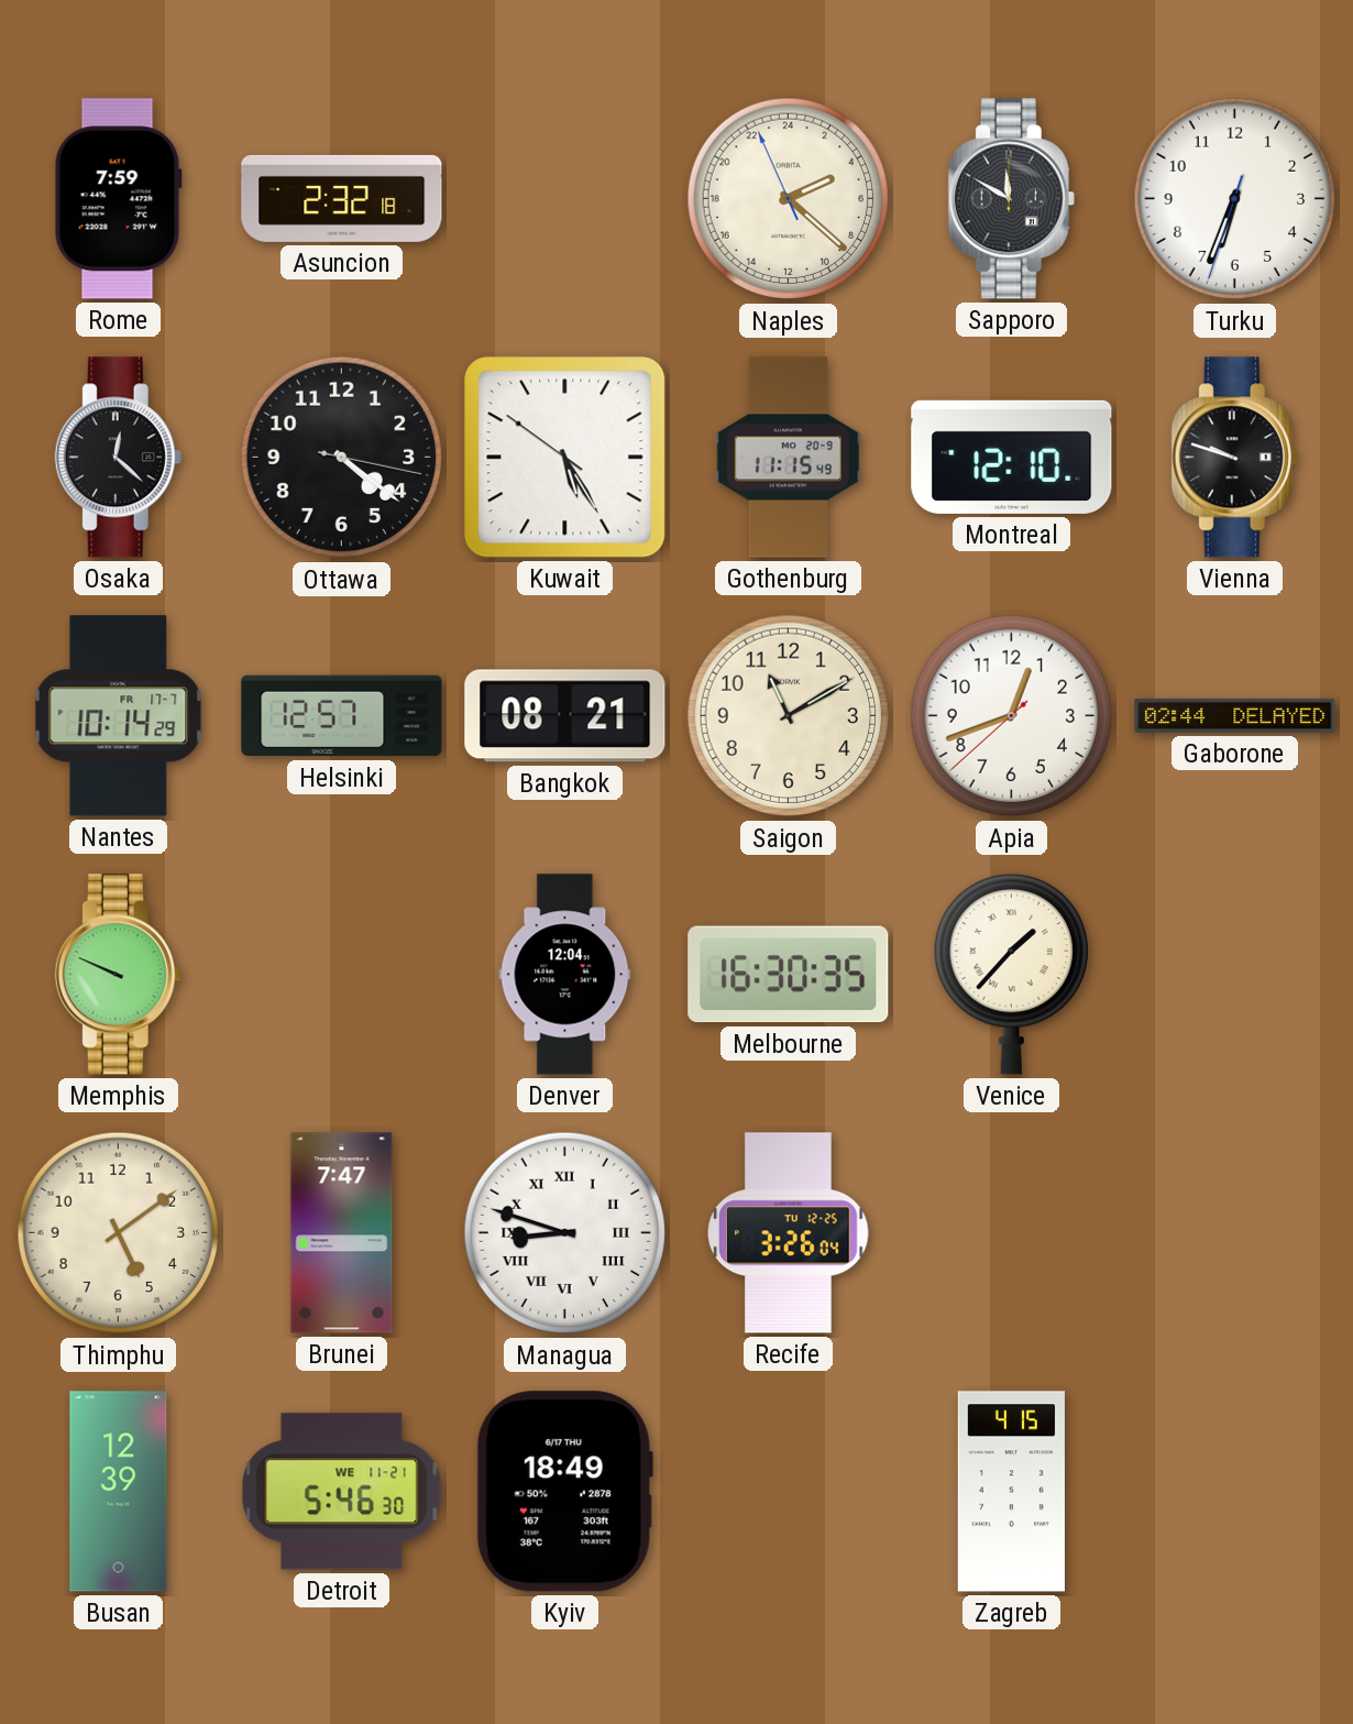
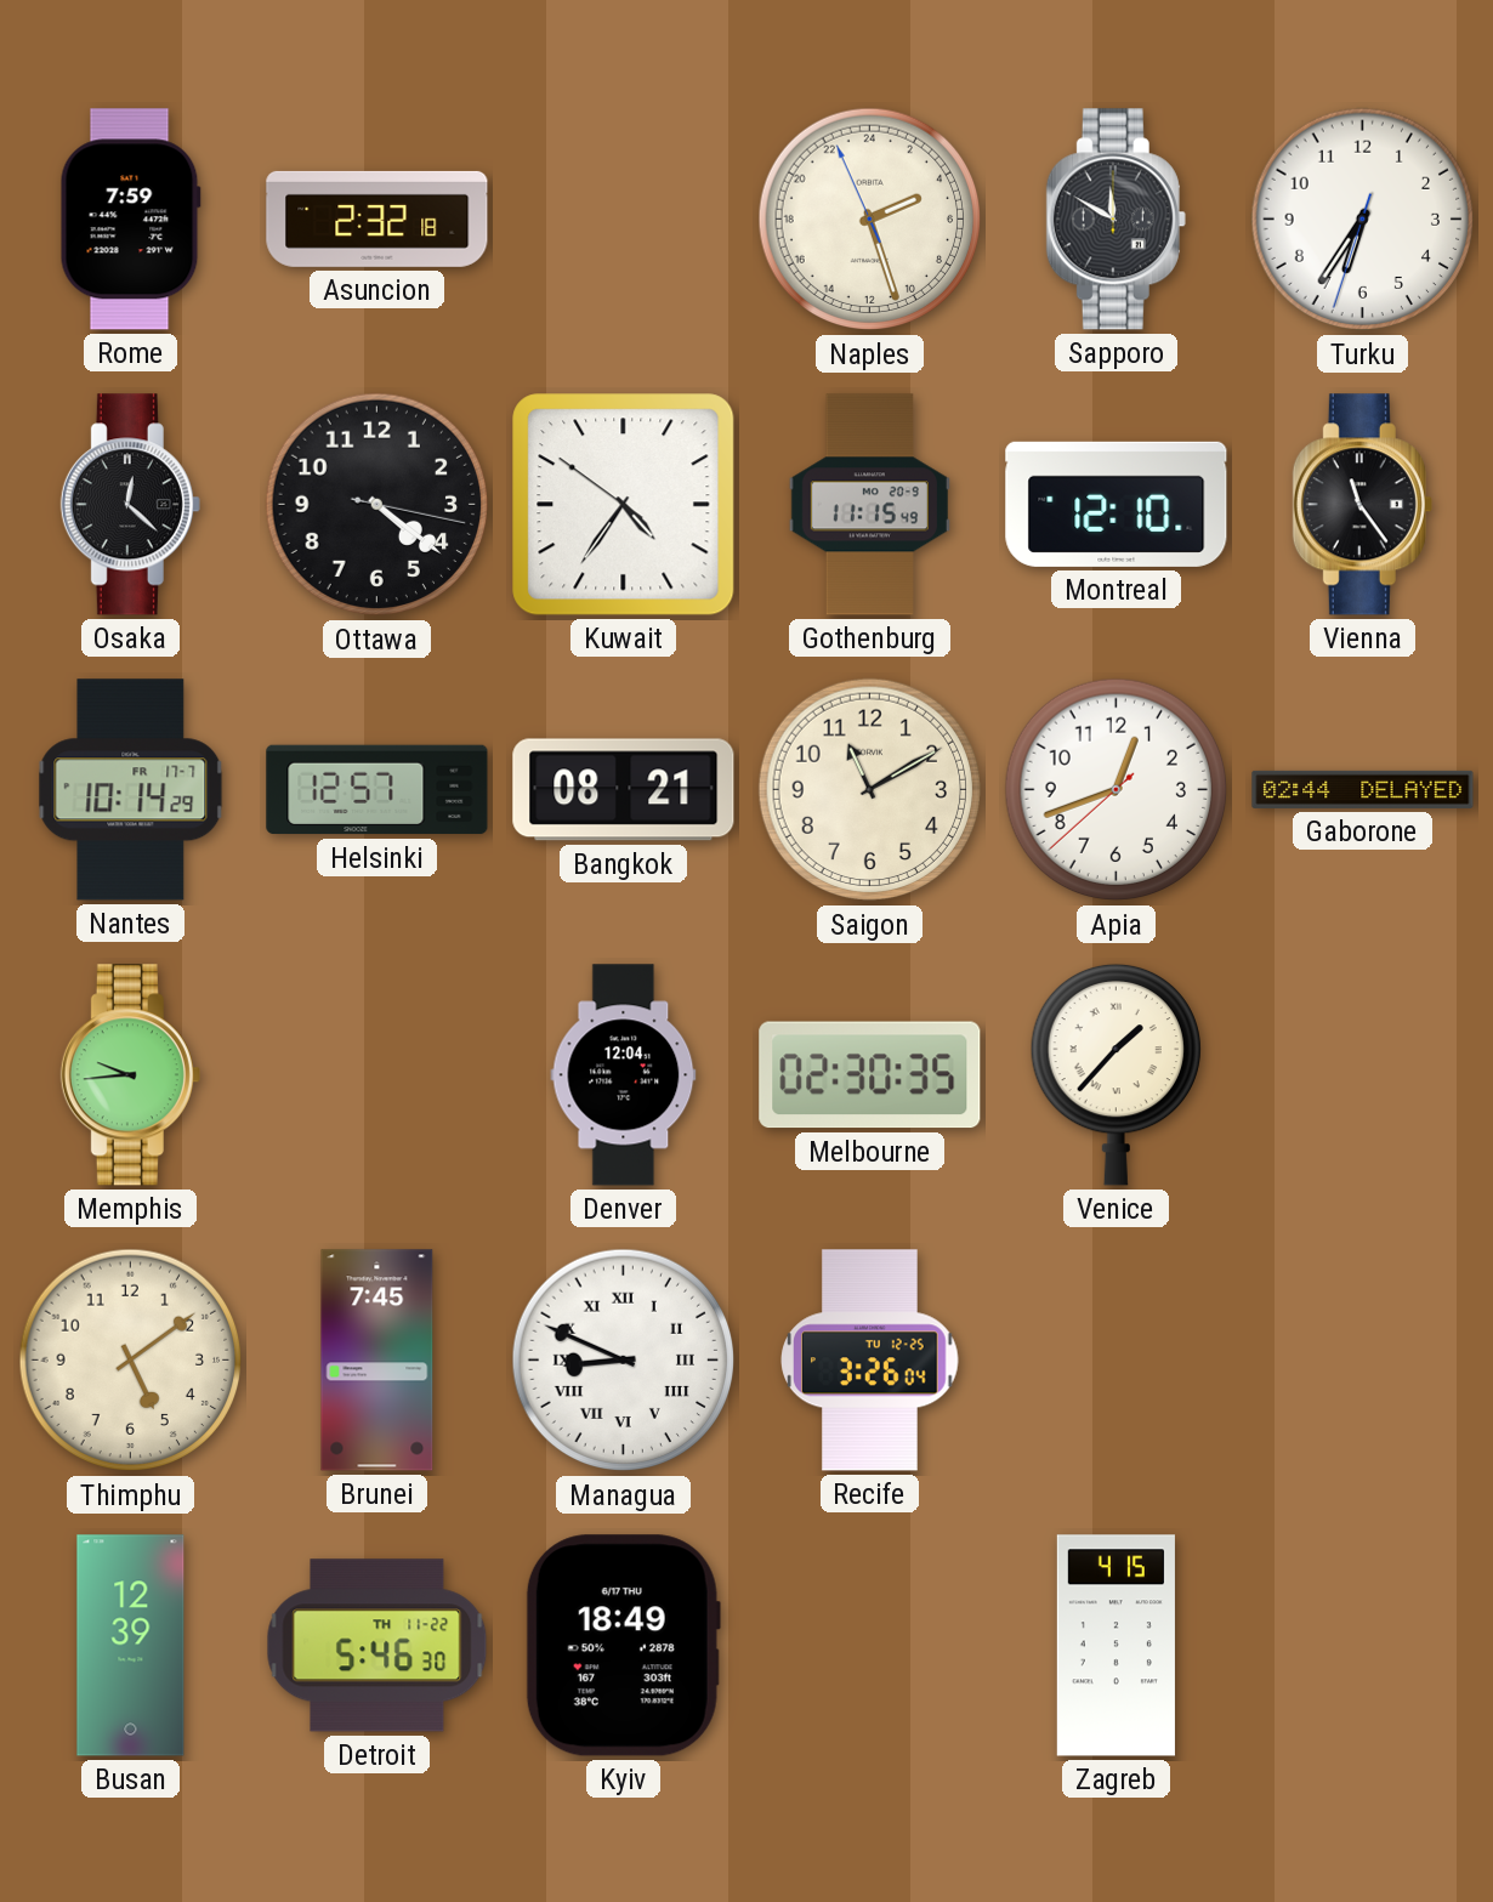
Naples: 4:21 -> 4:26
Turku: 6:33 -> 6:35
Kuwait: 5:24 -> 4:35
Vienna: 9:48 -> 11:24
Memphis: 9:49 -> 9:44
Melbourne: 16:30 -> 02:30
Brunei: 7:47 -> 7:45
Managua: 8:48 -> 8:49
Detroit date: WE 11-21 -> TH 11-22
